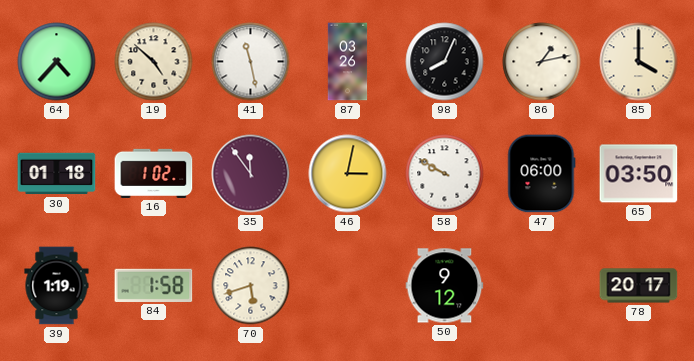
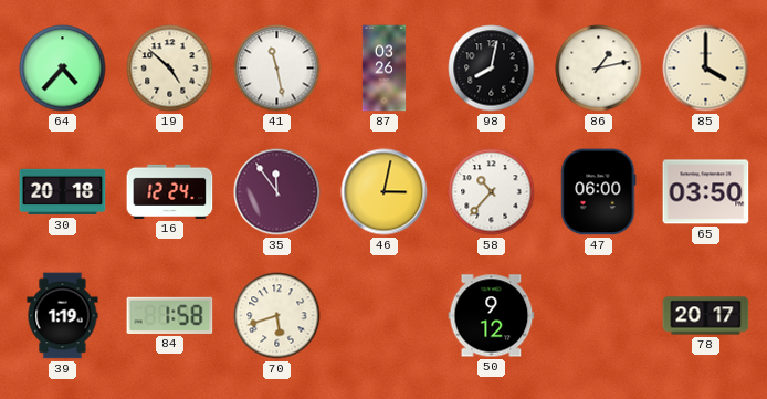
98: 8:04 -> 8:02
30: 01:18 -> 20:18
16: 1:02 -> 12:24
58: 9:50 -> 10:37
